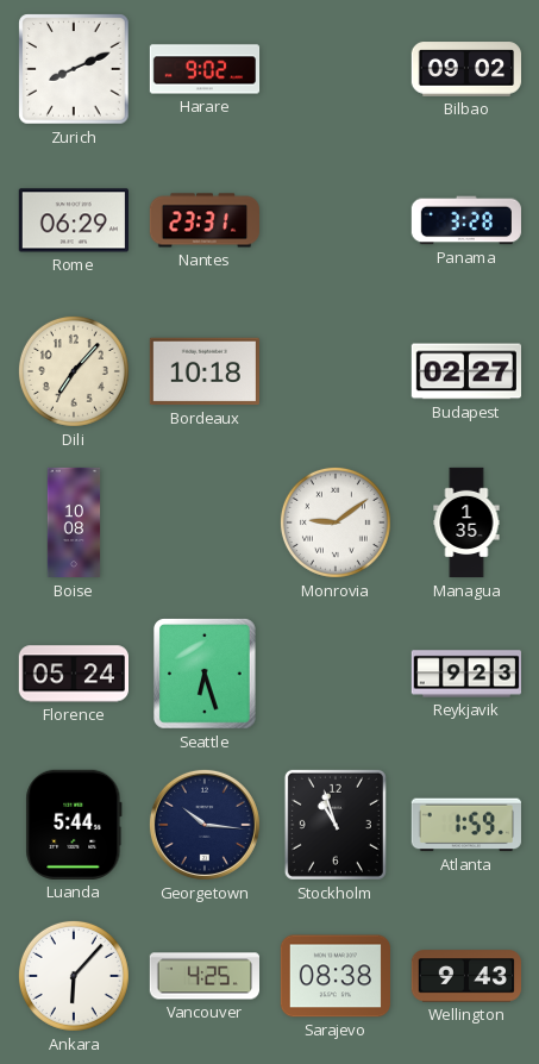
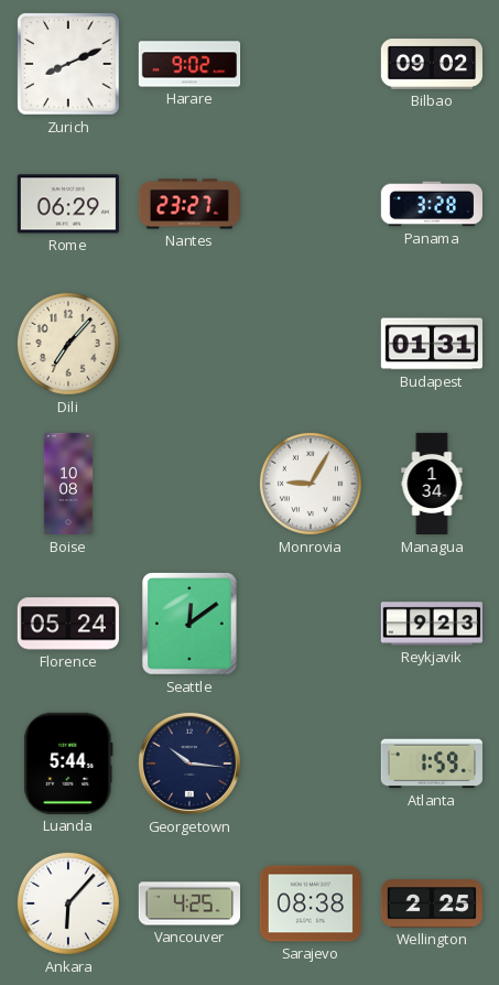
Nantes: 23:31 -> 23:27
Bordeaux: 10:18 -> none
Budapest: 02:27 -> 01:31
Monrovia: 9:09 -> 9:05
Managua: 1:35 -> 1:34
Seattle: 6:27 -> 12:09
Stockholm: 10:57 -> none
Wellington: 9:43 -> 2:25
